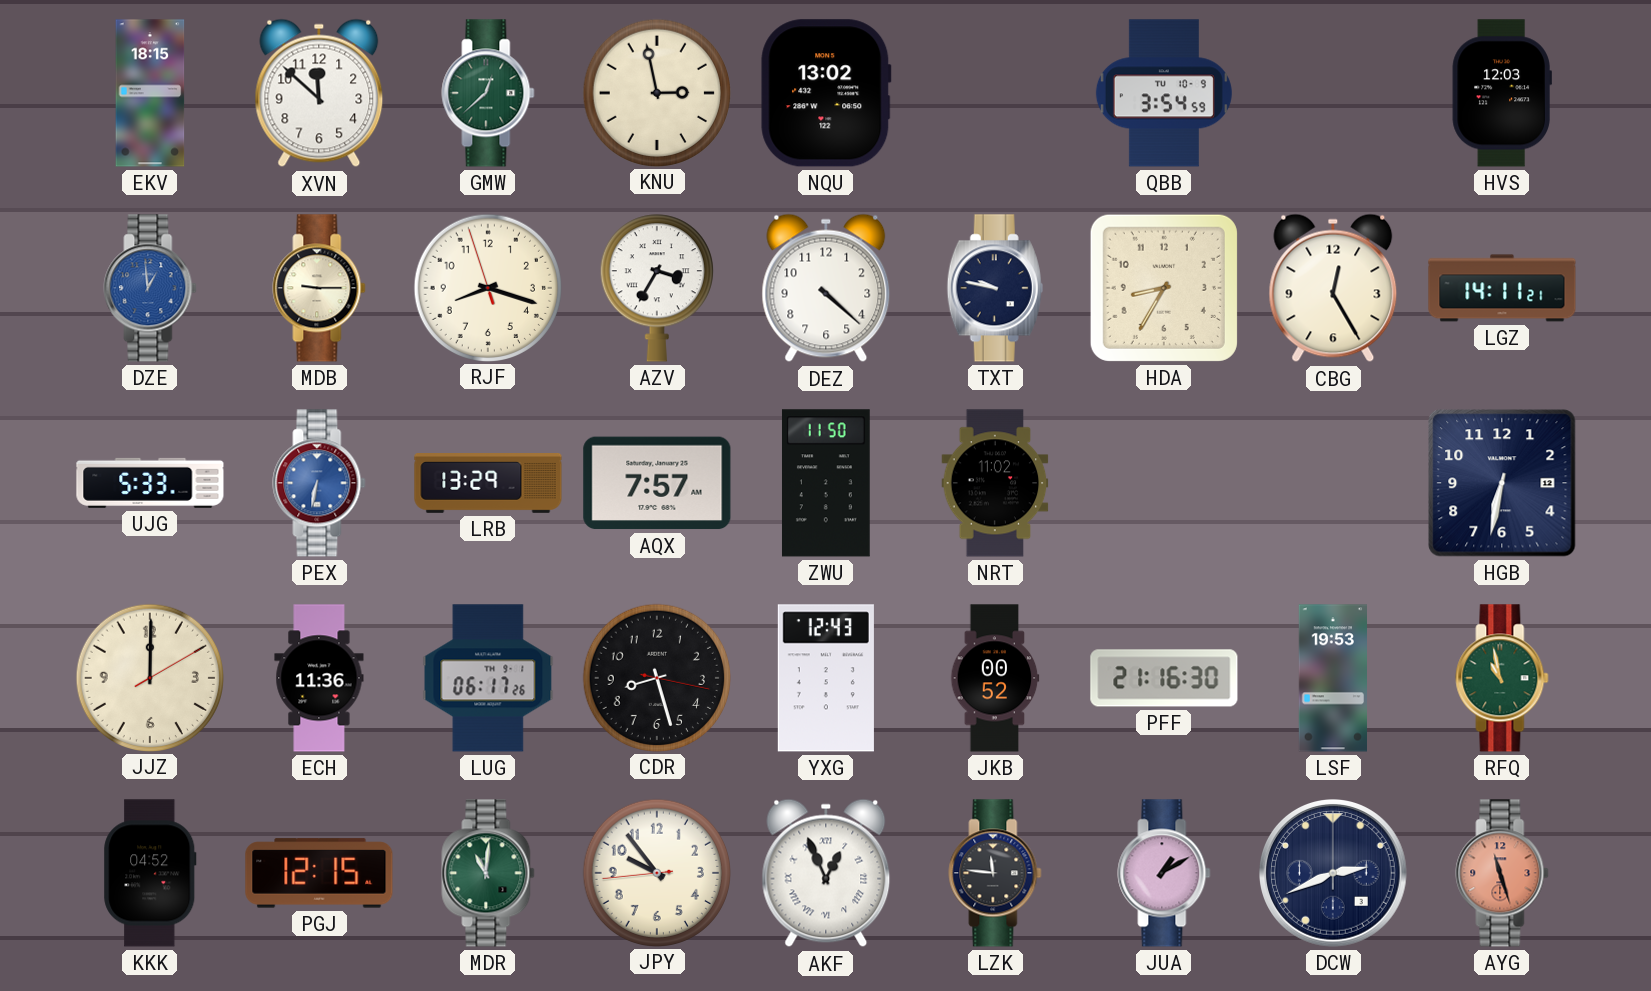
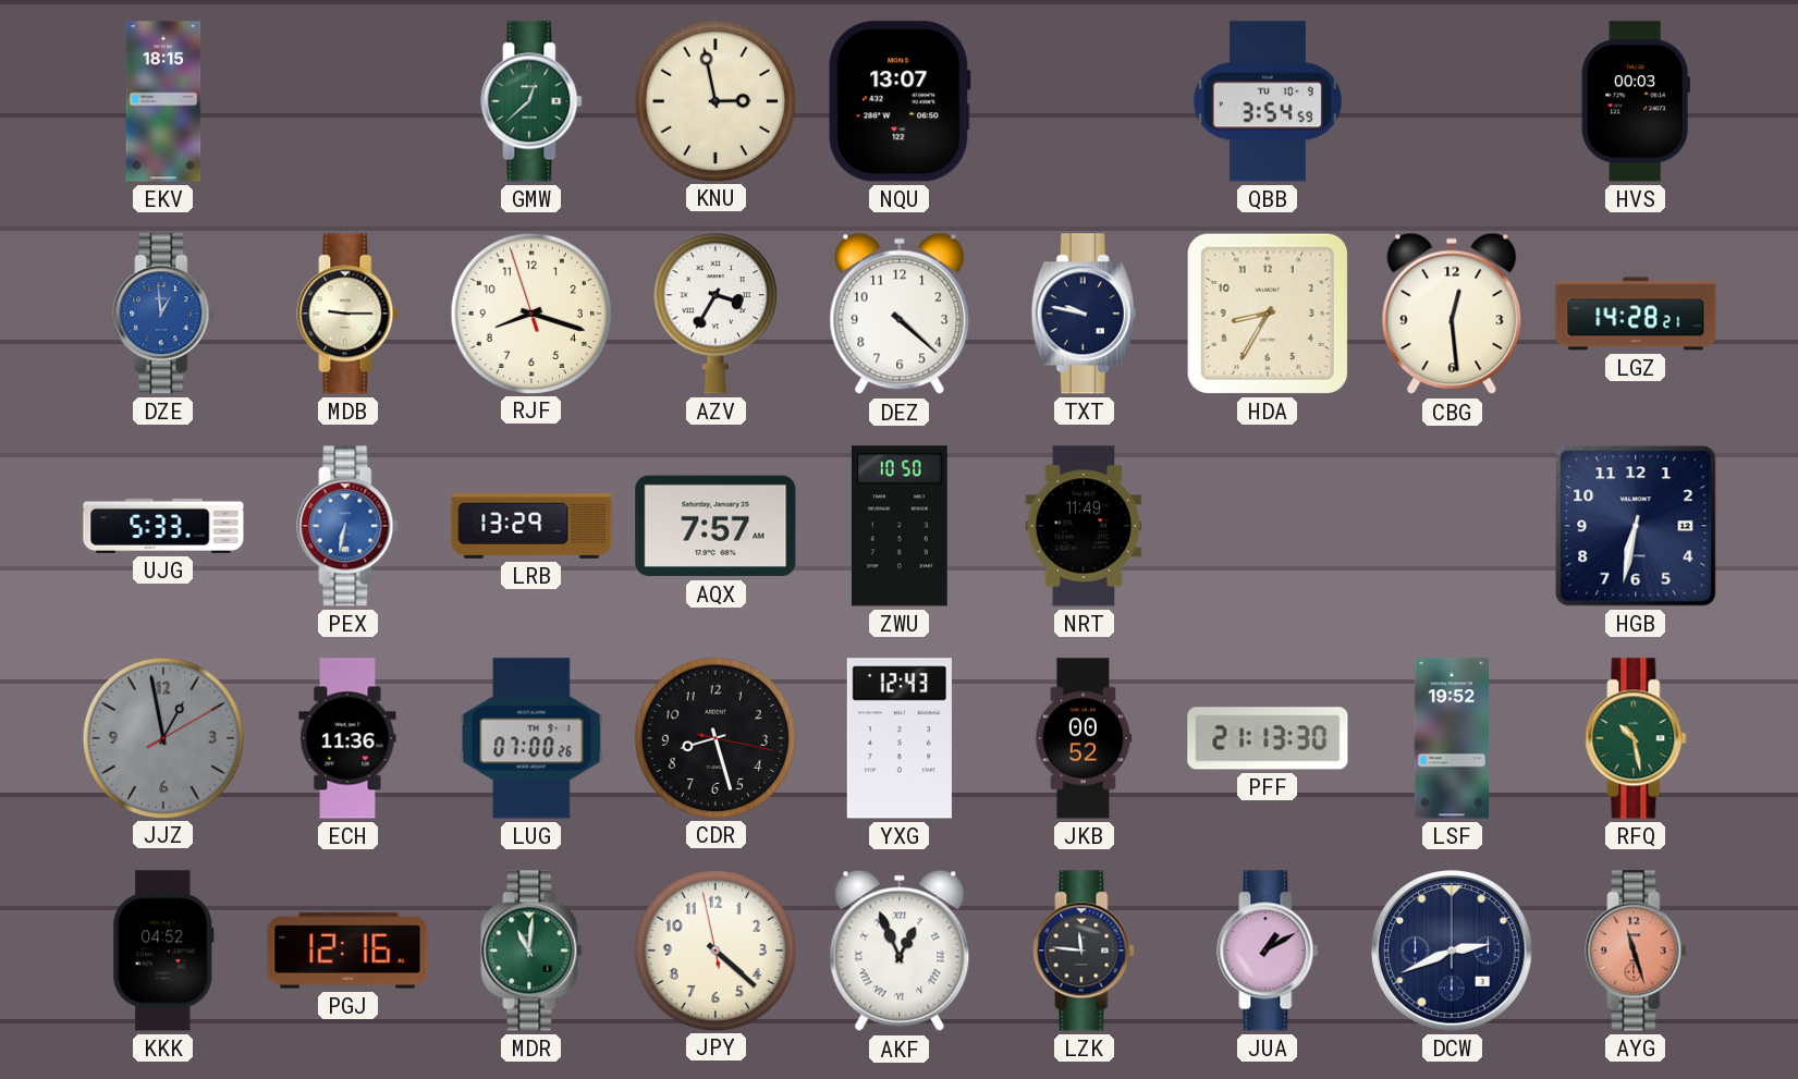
XVN: 11:52 -> none
NQU: 13:02 -> 13:07
HVS: 12:03 -> 00:03
CBG: 12:25 -> 12:29
LGZ: 14:11 -> 14:28
ZWU: 11:50 -> 10:50
NRT: 11:02 -> 11:49
JJZ: 12:00 -> 12:58
JJZ dial: cream -> grey
LUG: 06:17 -> 07:00
PFF: 21:16 -> 21:13
LSF: 19:53 -> 19:52
RFQ: 10:58 -> 10:28
PGJ: 12:15 -> 12:16
JPY: 9:53 -> 4:21
